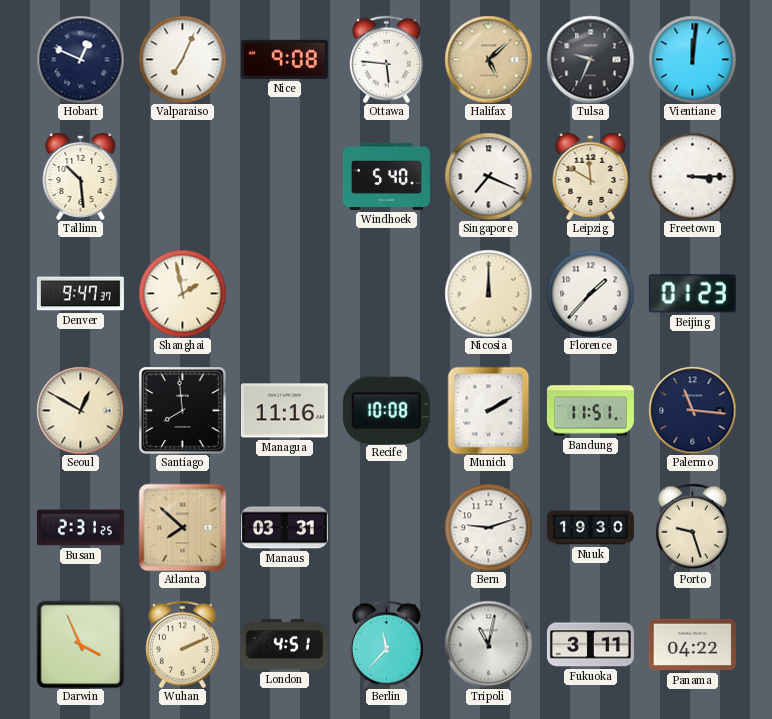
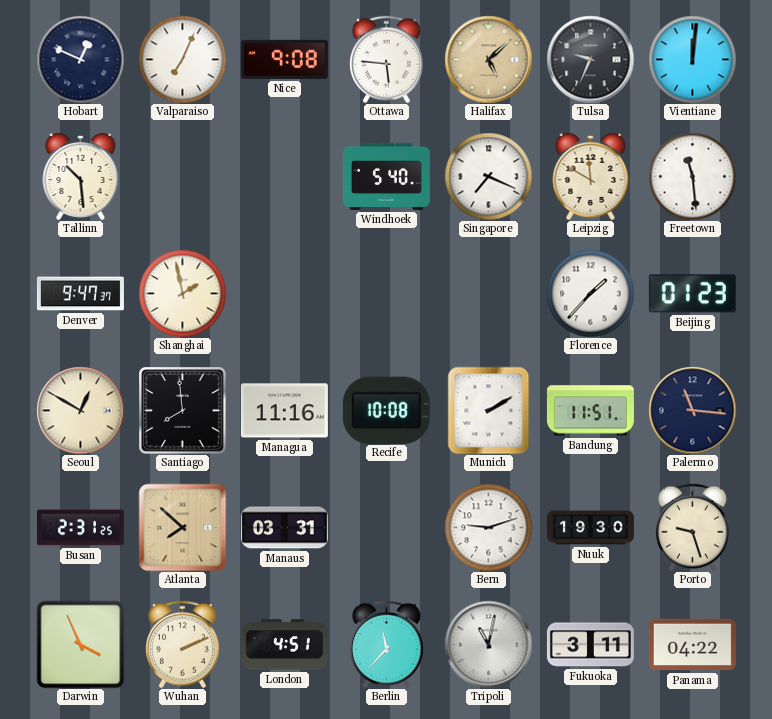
Freetown: 3:15 -> 11:29
Nicosia: 12:00 -> none
